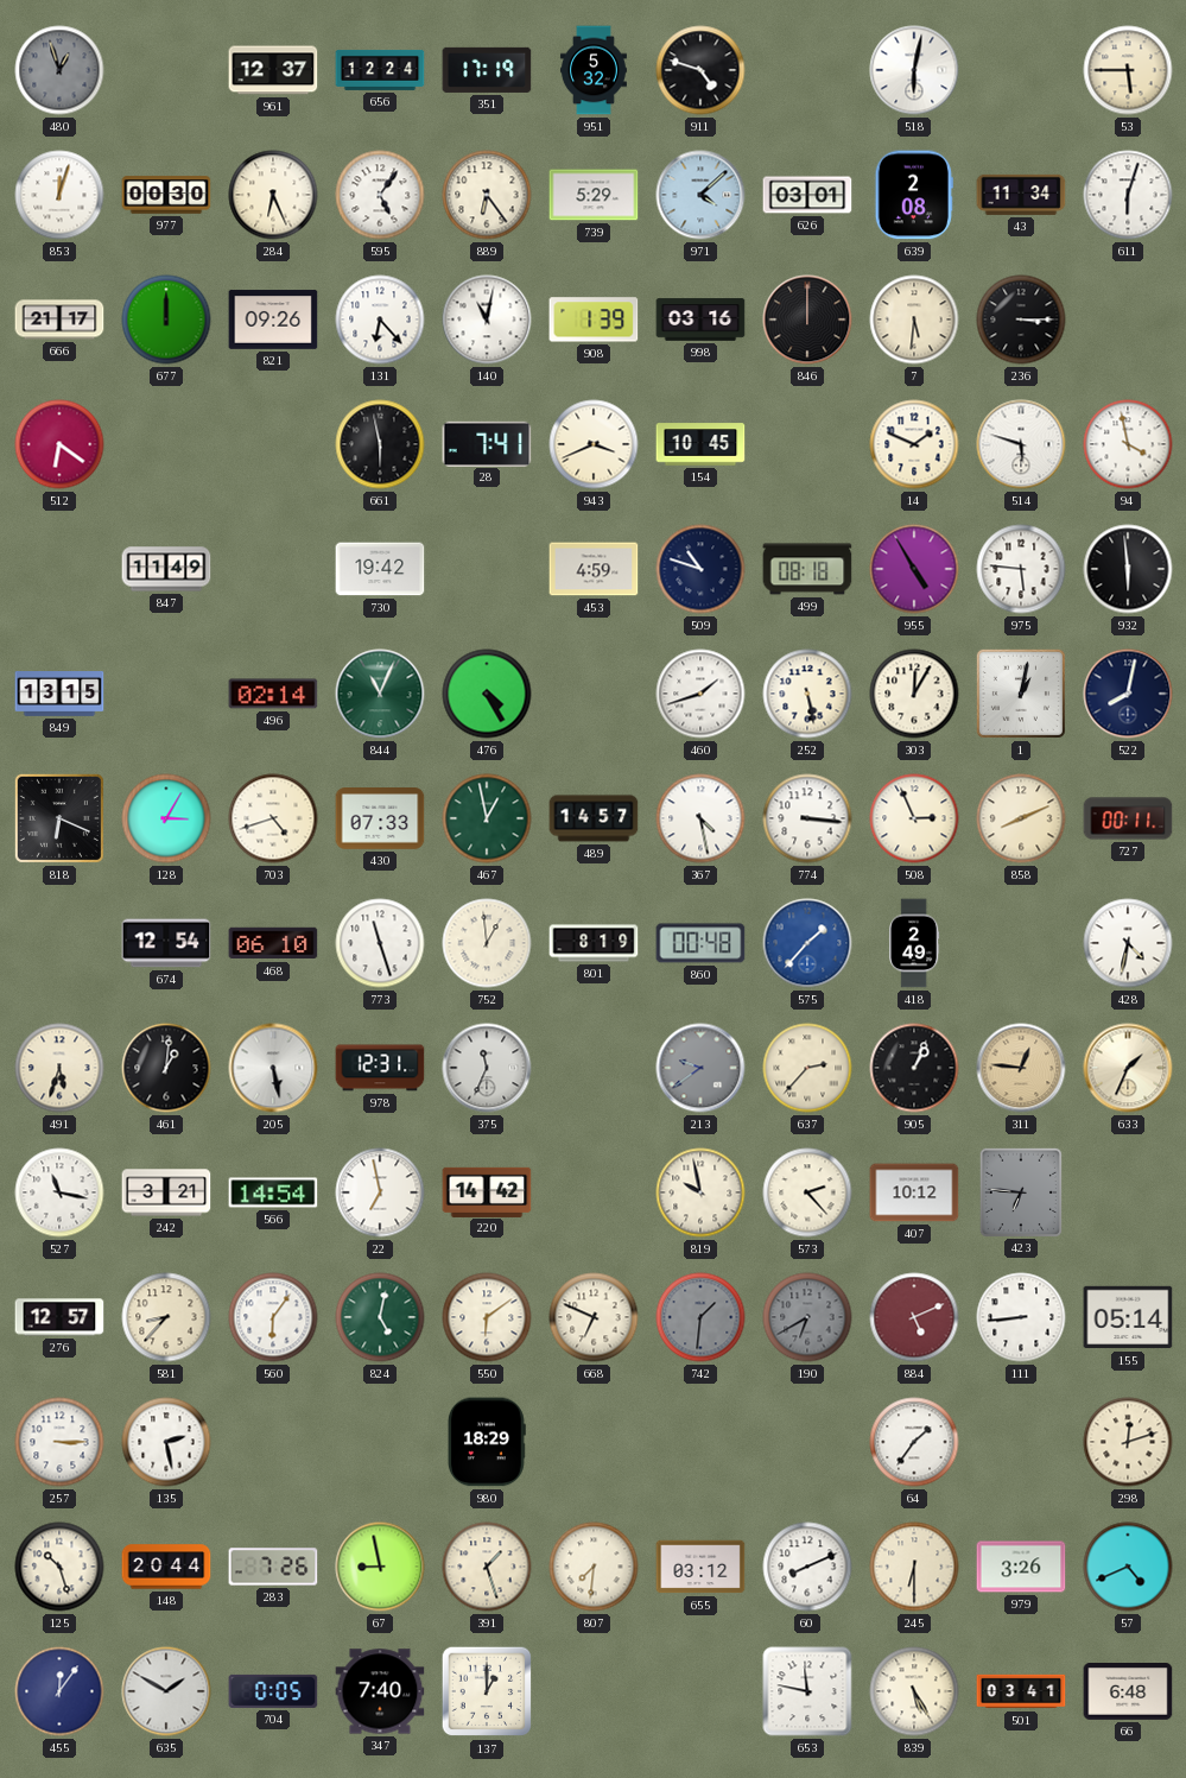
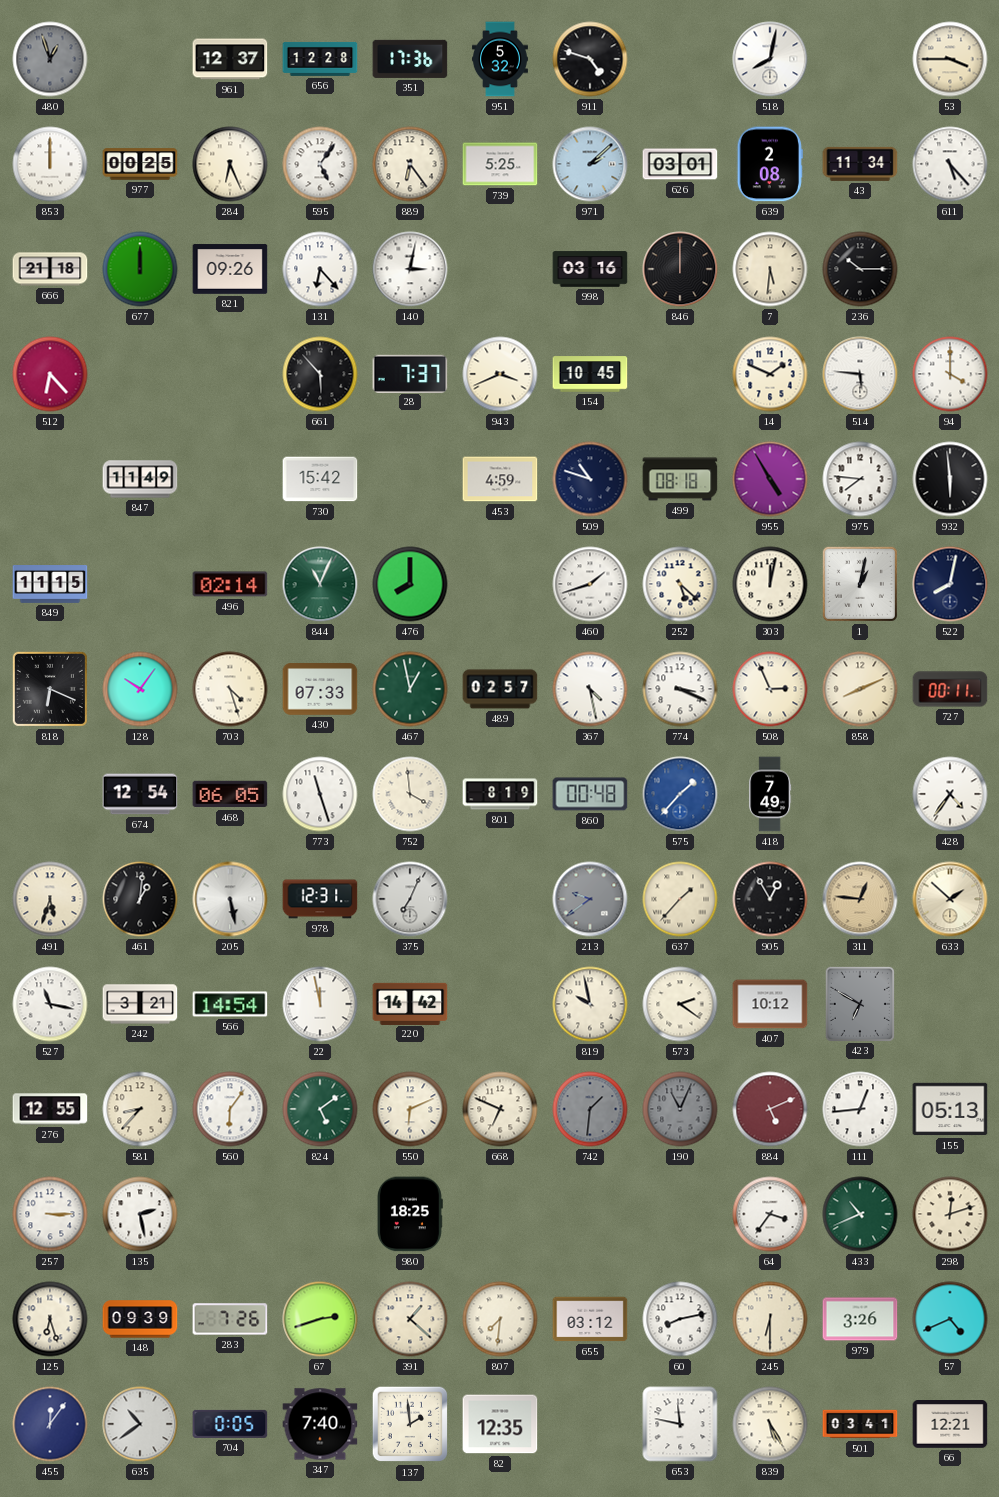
656: 12:24 -> 12:28
351: 17:19 -> 17:36
518: 6:02 -> 8:02
53: 5:45 -> 3:45
853: 12:03 -> 12:00
977: 00:30 -> 00:25
739: 5:29 -> 5:25
971: 4:08 -> 2:08
611: 6:03 -> 5:23
666: 21:17 -> 21:18
140: 11:02 -> 3:02
908: 1:39 -> none
236: 3:15 -> 10:15
512: 6:21 -> 6:23
661: 5:58 -> 5:53
28: 7:41 -> 7:37
514: 5:48 -> 5:46
94: 3:58 -> 4:00
730: 19:42 -> 15:42
975: 5:46 -> 7:46
849: 13:15 -> 11:15
476: 4:25 -> 8:00
252: 5:28 -> 5:22
303: 12:05 -> 12:02
128: 3:05 -> 10:06
703: 4:42 -> 4:27
489: 14:57 -> 02:57
774: 3:16 -> 3:19
468: 06:10 -> 06:05
752: 12:59 -> 3:59
418: 2:49 -> 7:49
428: 4:32 -> 4:36
375: 11:34 -> 7:04
637: 2:37 -> 1:37
905: 1:04 -> 12:55
633: 1:34 -> 1:52
22: 6:58 -> 11:58
573: 2:23 -> 2:21
423: 6:46 -> 6:50
276: 12:57 -> 12:55
824: 5:02 -> 5:09
550: 6:09 -> 6:11
190: 6:40 -> 11:04
111: 8:44 -> 12:44
155: 05:14 -> 05:13
980: 18:29 -> 18:25
64: 1:36 -> 3:36
433: none -> 10:41
125: 10:27 -> 6:27
148: 20:44 -> 09:39
67: 8:58 -> 2:42
391: 1:27 -> 1:22
60: 8:11 -> 8:13
635: 1:50 -> 10:39
137: 1:00 -> 1:59
82: none -> 12:35
66: 6:48 -> 12:21
